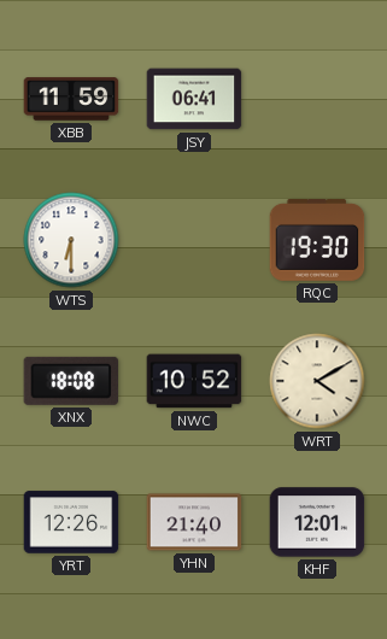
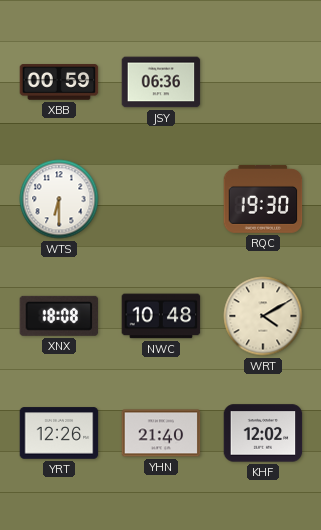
XBB: 11:59 -> 00:59
JSY: 06:41 -> 06:36
NWC: 10:52 -> 10:48
KHF: 12:01 -> 12:02
